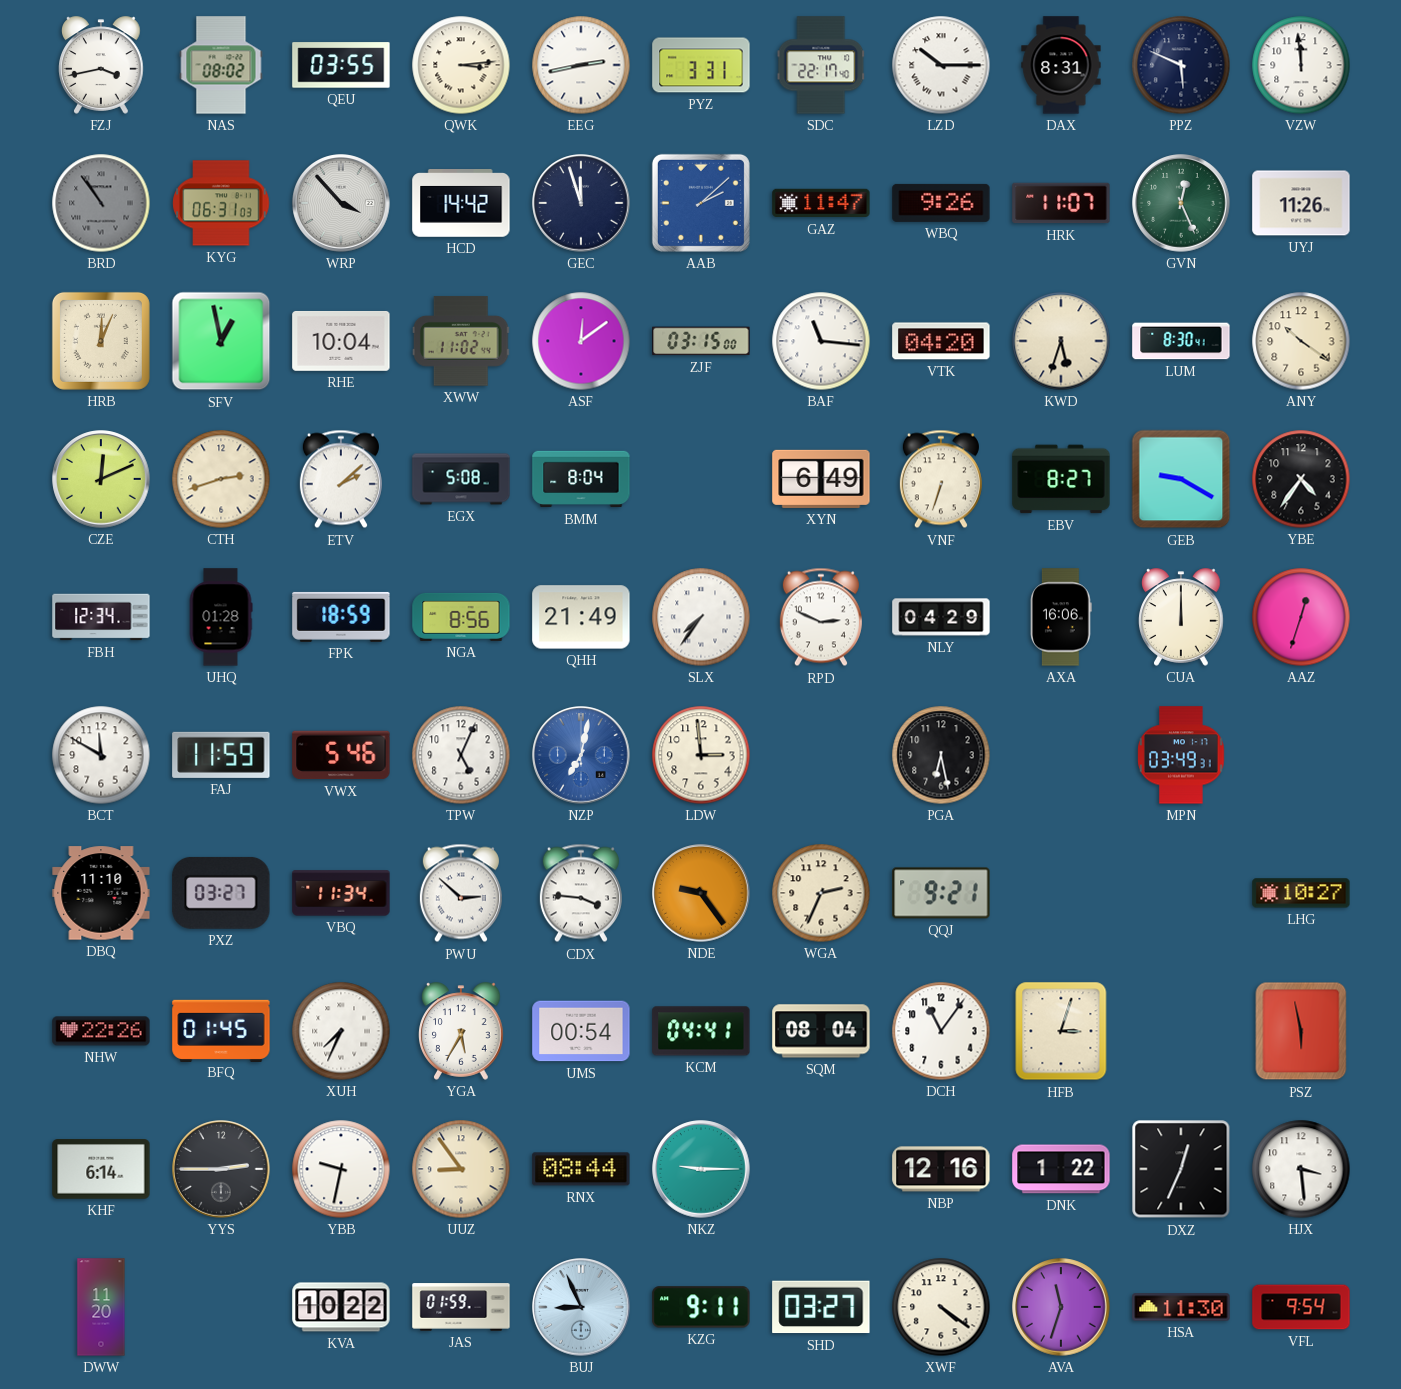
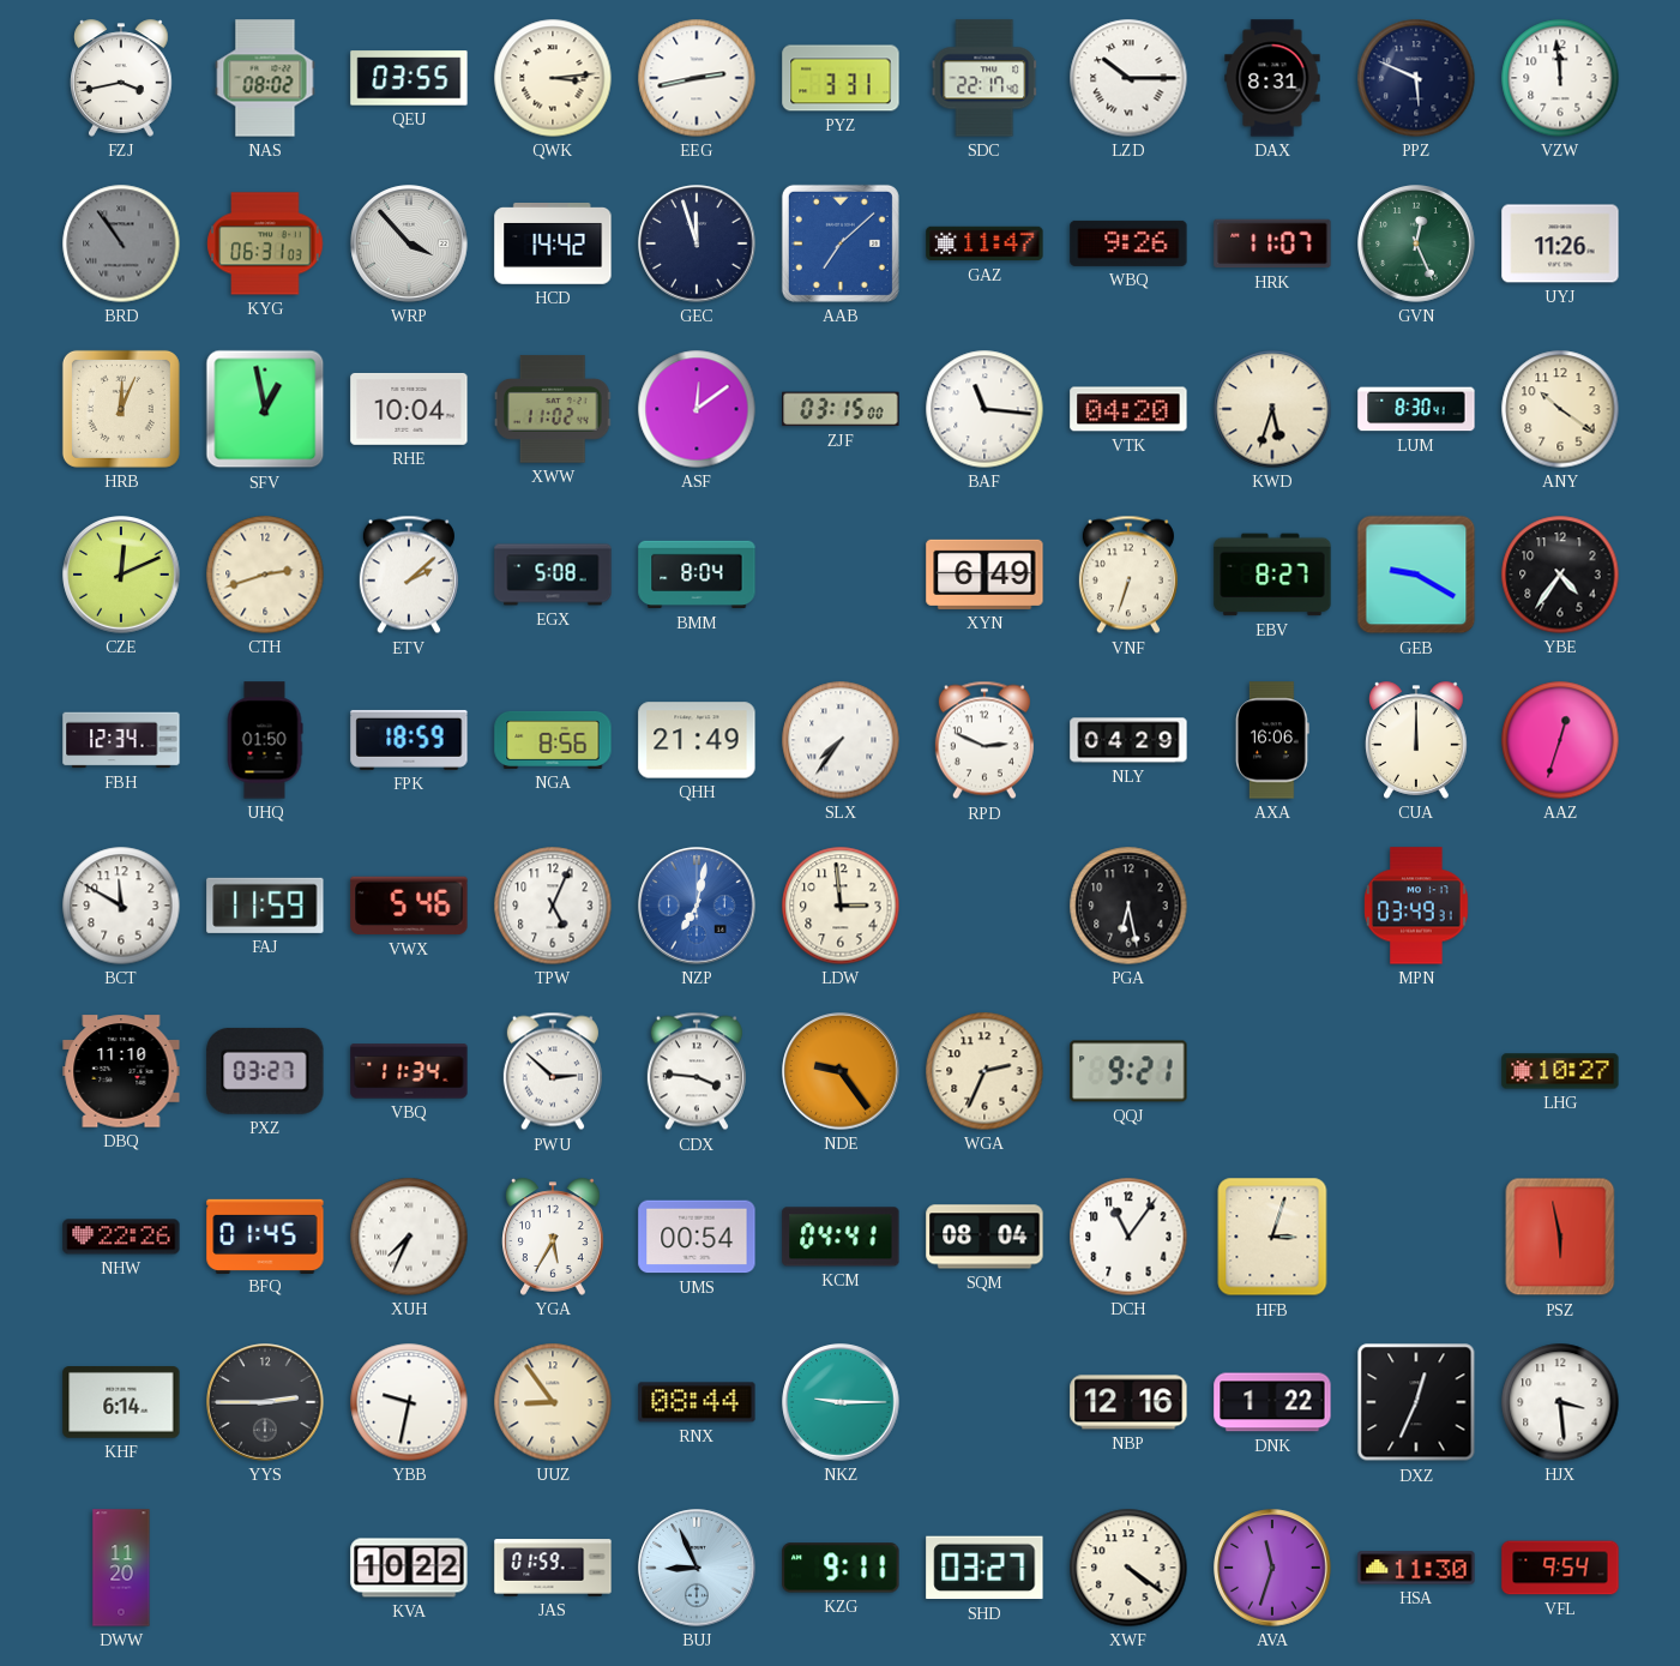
AAB: 2:08 -> 7:08
UHQ: 01:28 -> 01:50
